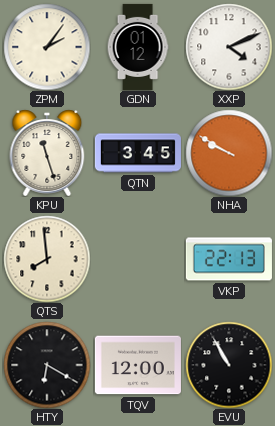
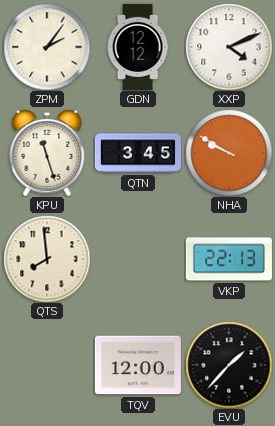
GDN: 01:12 -> 12:12
HTY: 6:20 -> none
EVU: 10:55 -> 1:37
